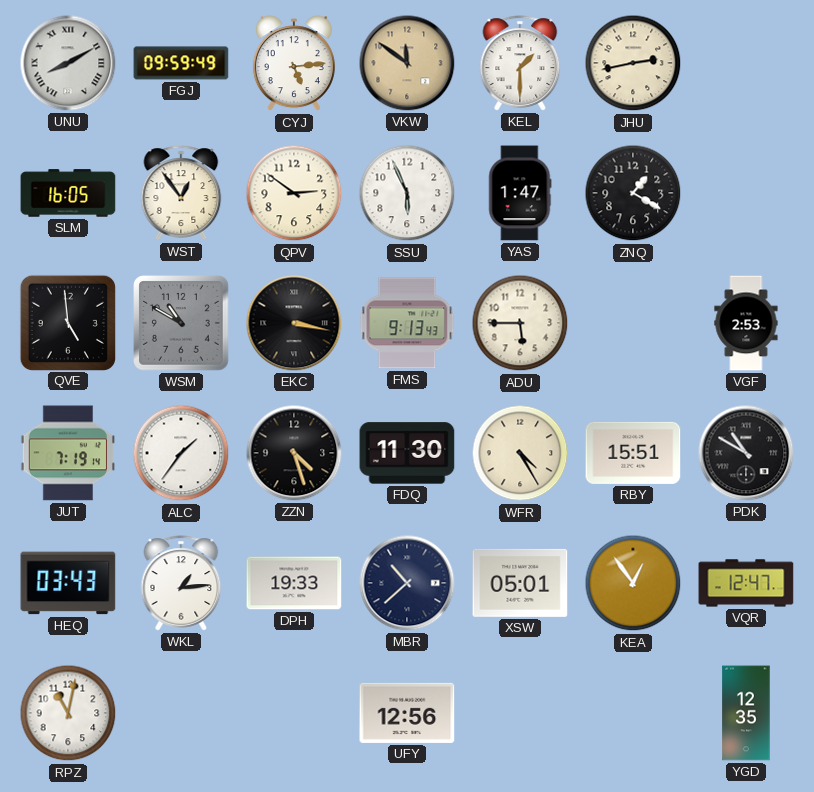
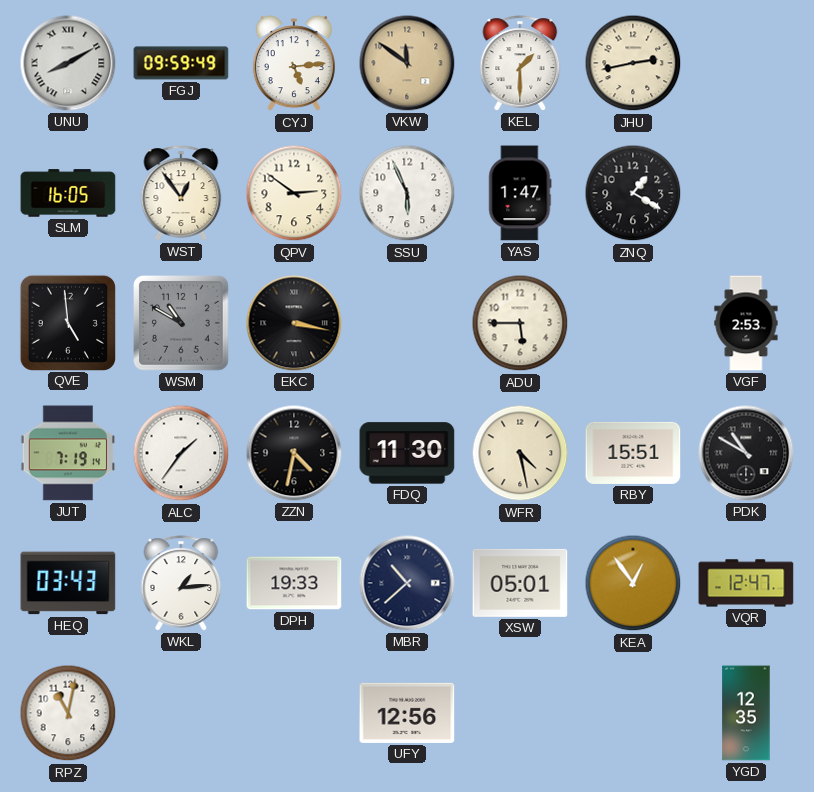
FMS: 9:13 -> none
ZZN: 4:27 -> 4:32
WFR: 4:25 -> 4:28
